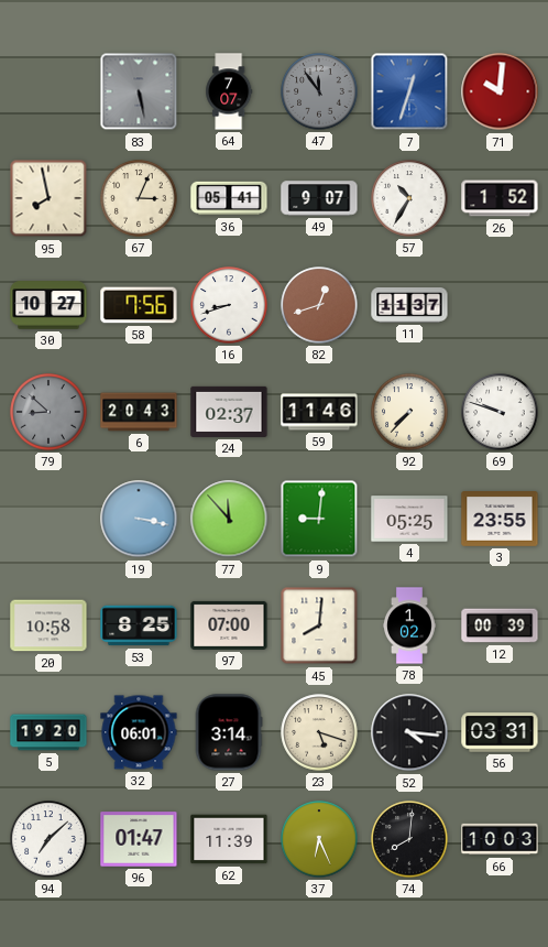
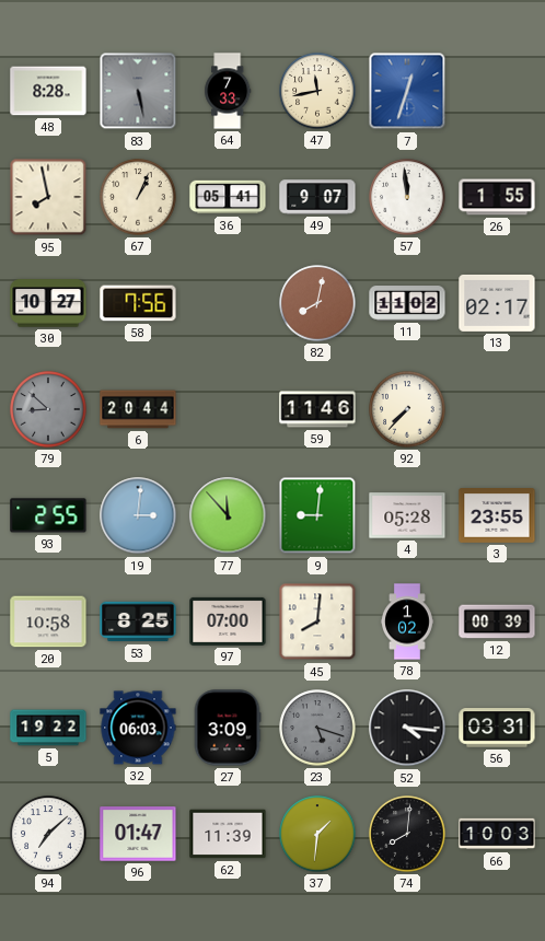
48: none -> 8:28
64: 7:07 -> 7:33
47: 11:54 -> 11:43
47 dial: grey -> cream
71: 10:01 -> none
67: 3:04 -> 1:04
57: 10:35 -> 11:59
26: 1:52 -> 1:55
16: 8:42 -> none
82: 12:42 -> 8:02
11: 11:37 -> 11:02
13: none -> 02:17
6: 20:43 -> 20:44
24: 02:37 -> none
69: 9:48 -> none
93: none -> 2:55
19: 3:17 -> 3:01
4: 05:25 -> 05:28
5: 19:20 -> 19:22
32: 06:01 -> 06:03
27: 3:14 -> 3:09
23 dial: cream -> grey
37: 6:26 -> 1:31
